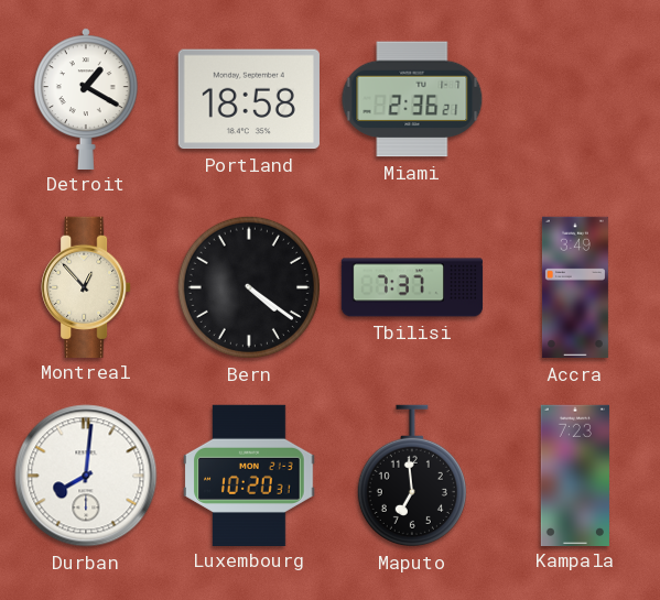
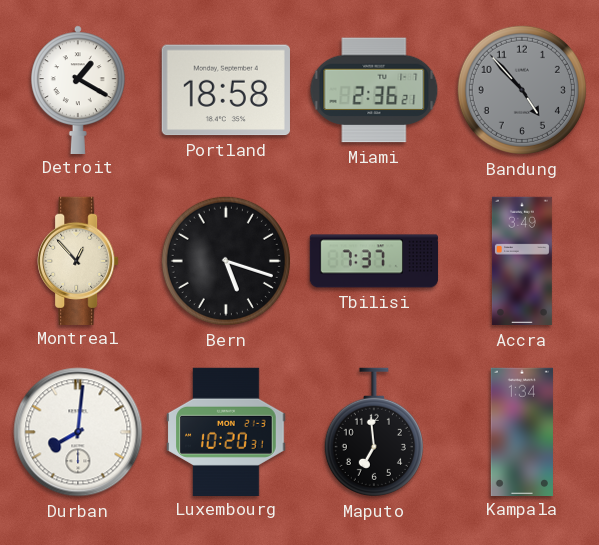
Bandung: none -> 4:53
Bern: 4:21 -> 5:18
Kampala: 7:23 -> 1:34
